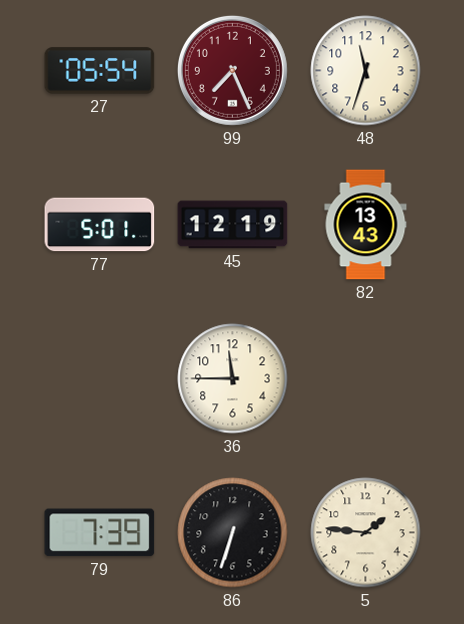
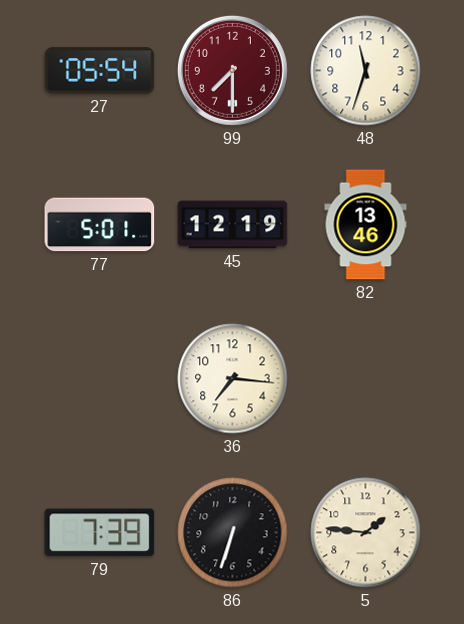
99: 7:26 -> 7:30
82: 13:43 -> 13:46
36: 11:45 -> 7:16
